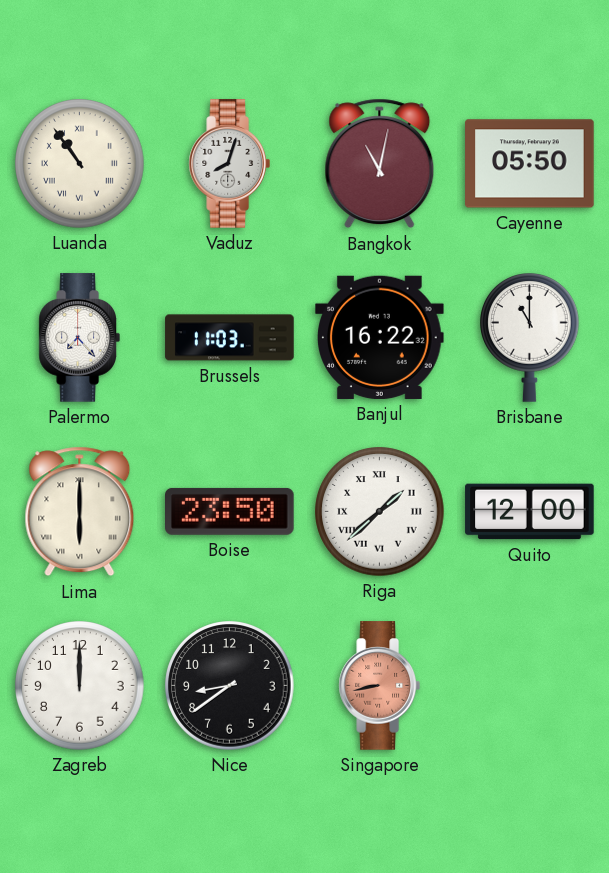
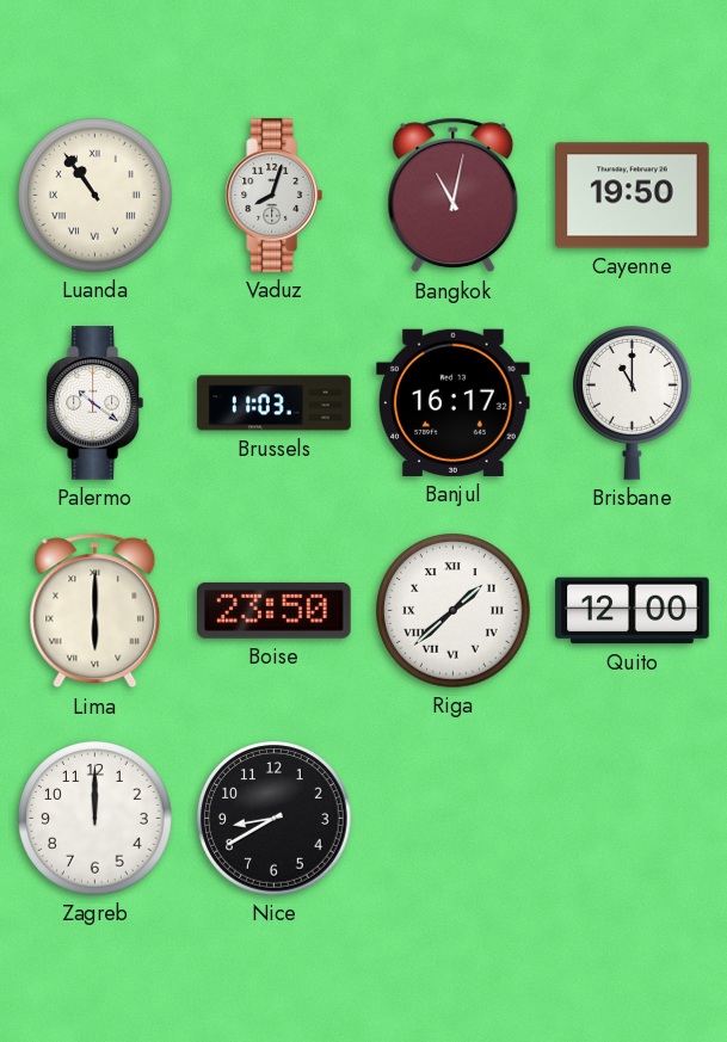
Cayenne: 05:50 -> 19:50
Palermo: 7:23 -> 10:21
Banjul: 16:22 -> 16:17
Nice: 8:39 -> 8:40
Singapore: 8:43 -> none
